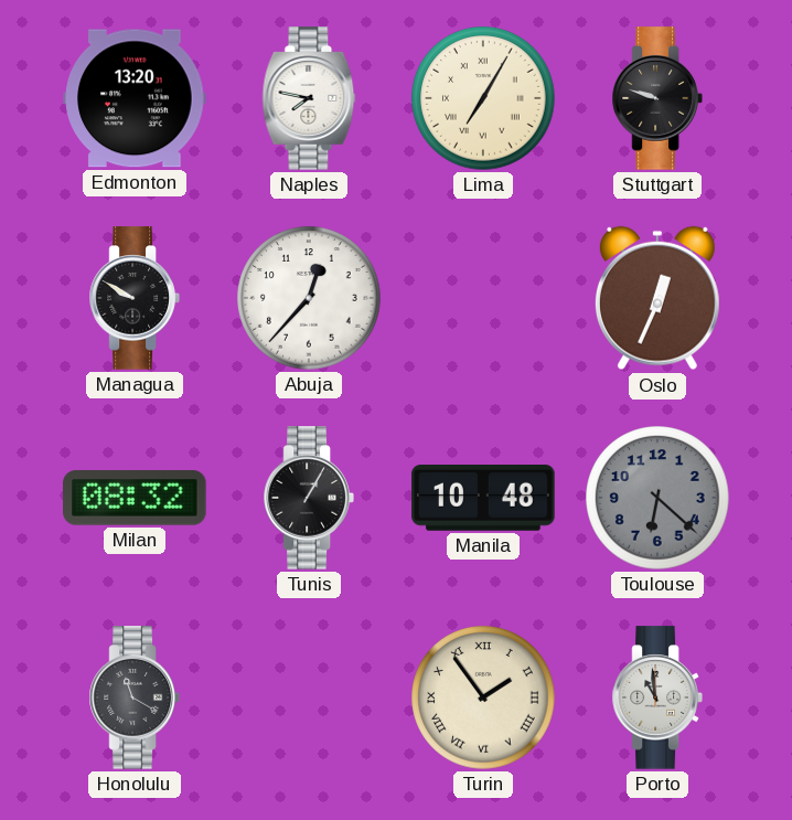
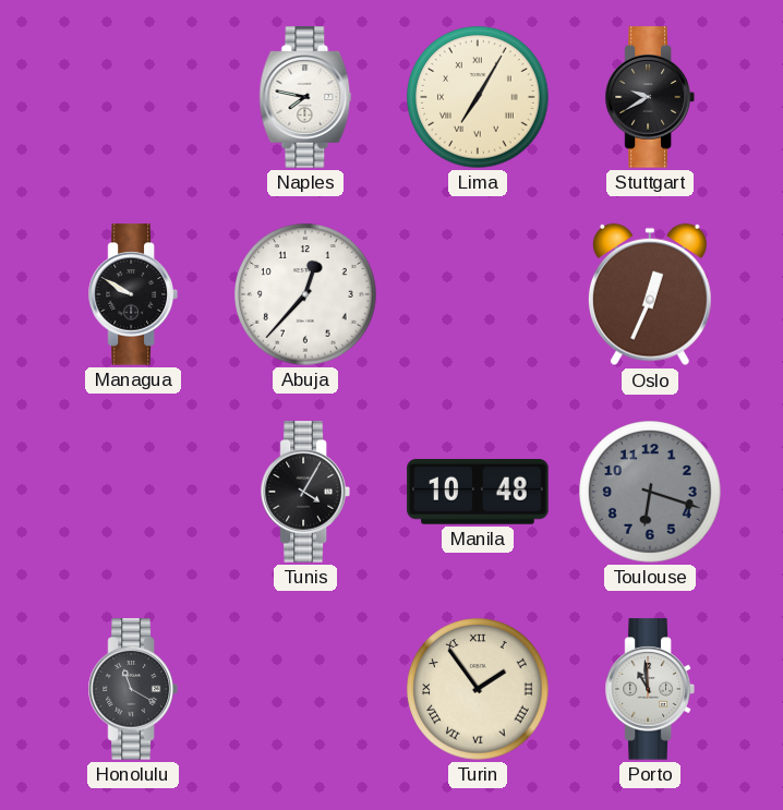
Edmonton: 13:20 -> none
Stuttgart: 9:48 -> 9:40
Milan: 08:32 -> none
Tunis: 1:05 -> 4:05
Toulouse: 6:22 -> 6:18
